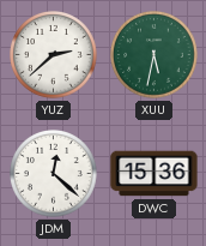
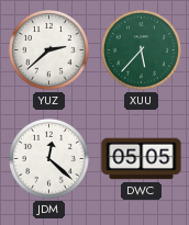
XUU: 5:32 -> 5:37
DWC: 15:36 -> 05:05
